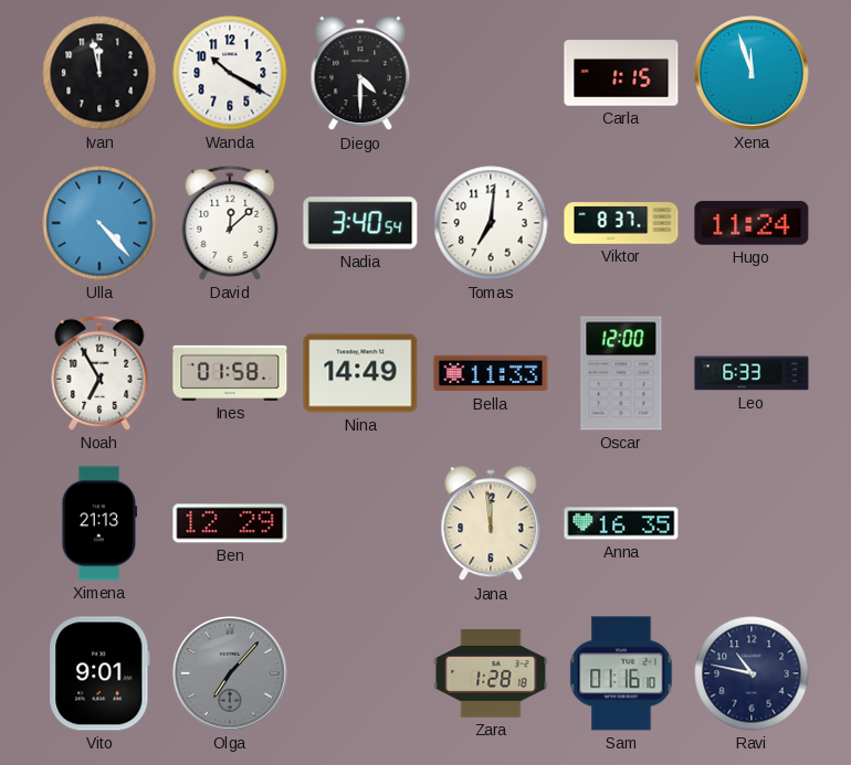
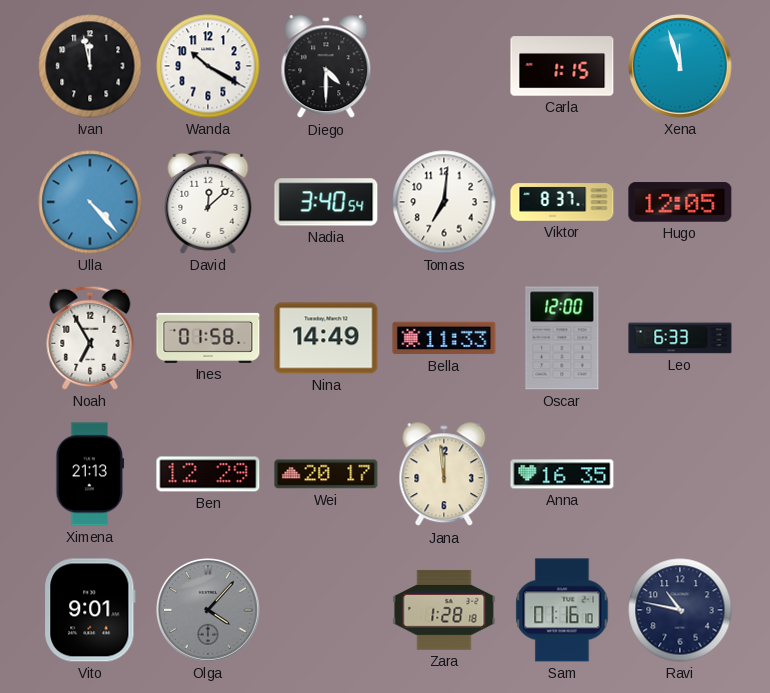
Hugo: 11:24 -> 12:05
Wei: none -> 20:17
Olga: 7:07 -> 4:07
